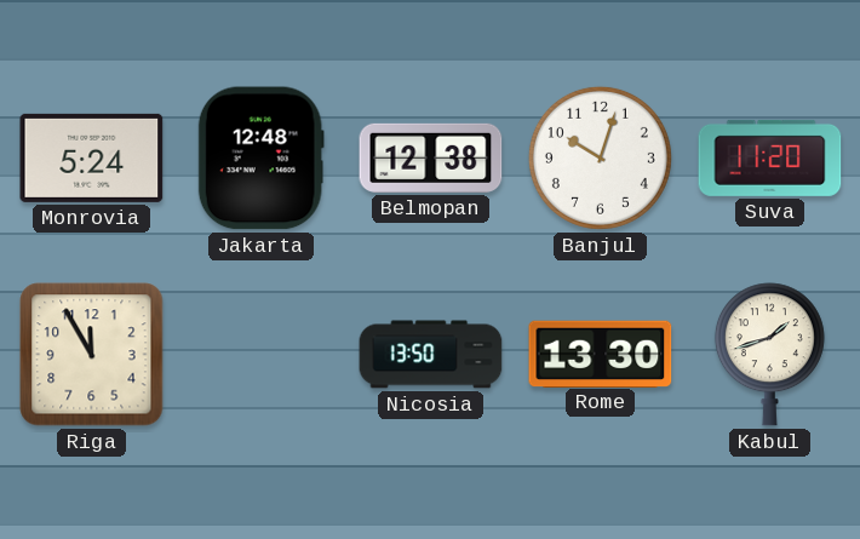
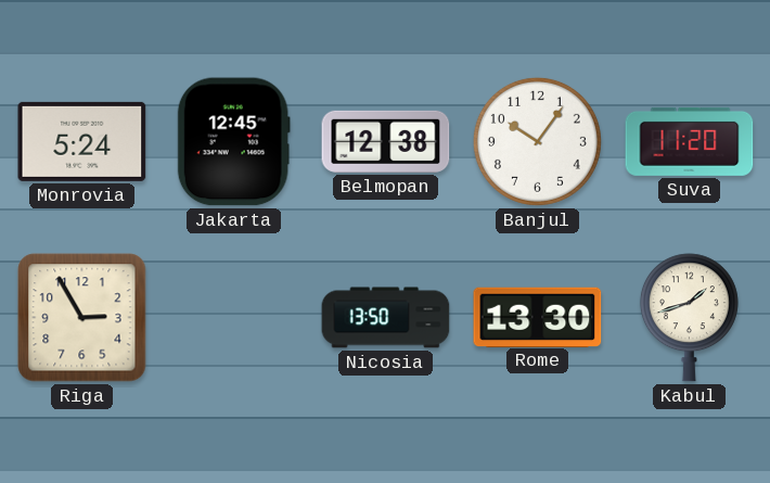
Jakarta: 12:48 -> 12:45
Banjul: 10:03 -> 10:06
Riga: 11:55 -> 2:55
